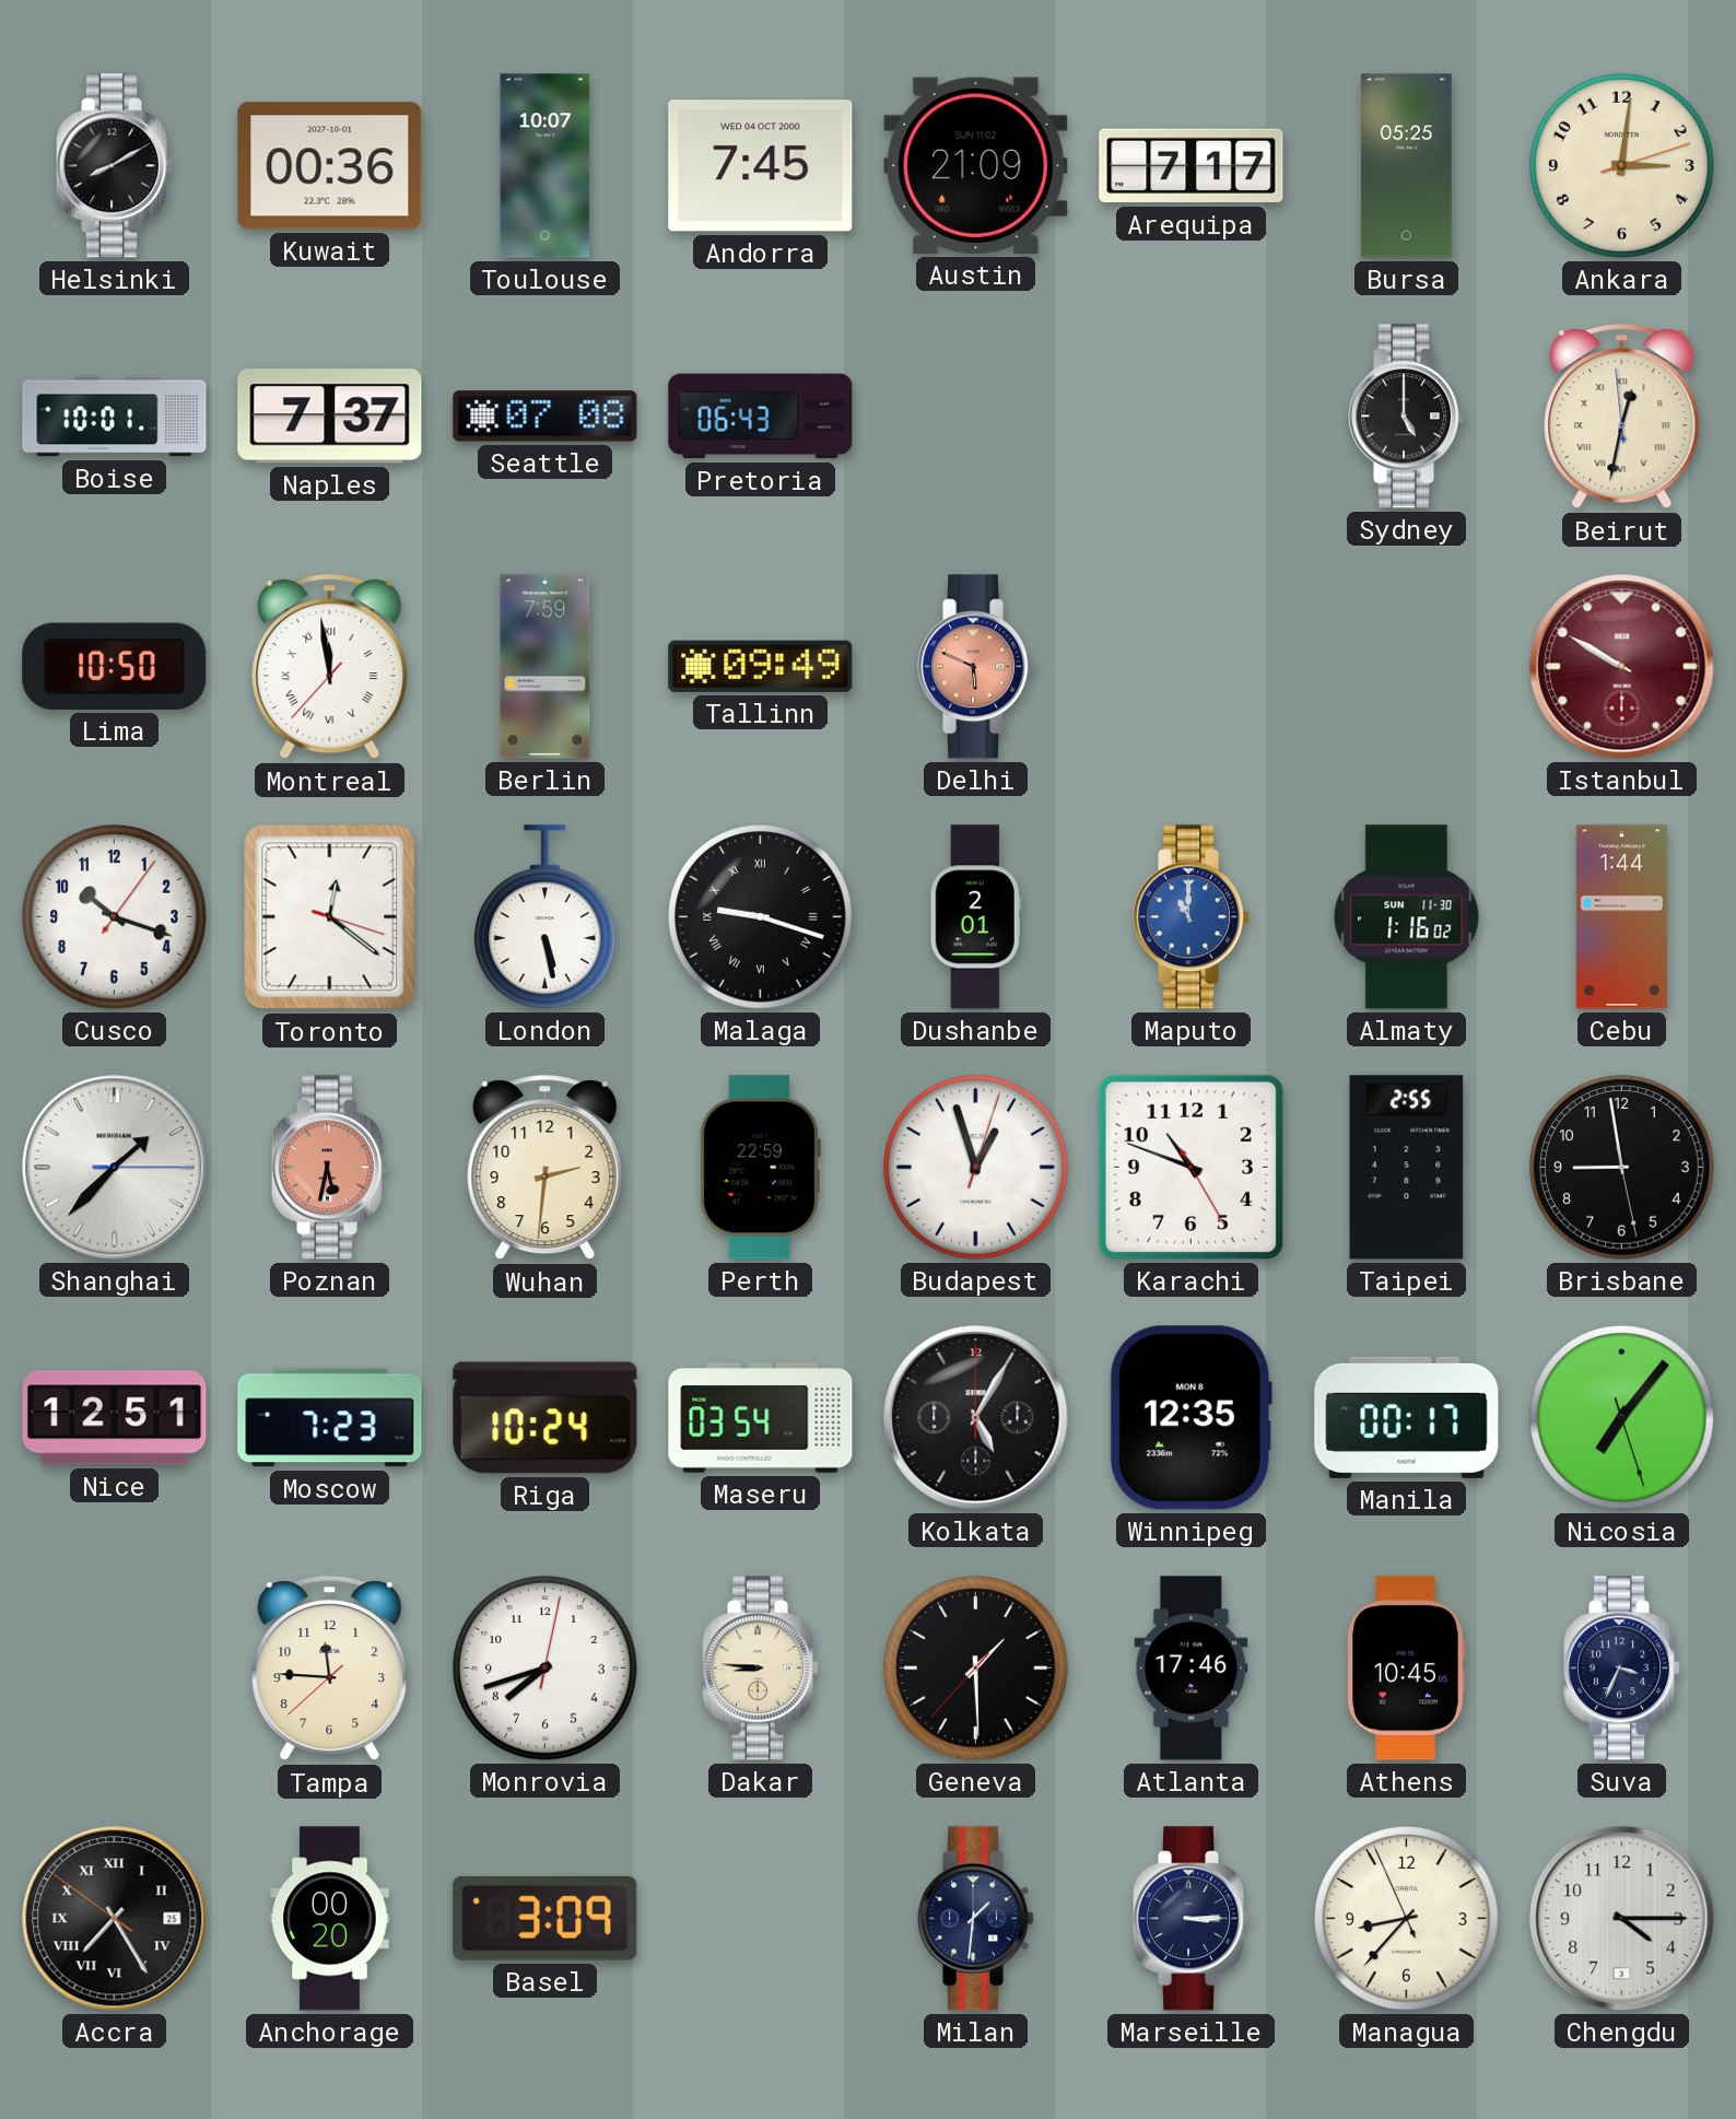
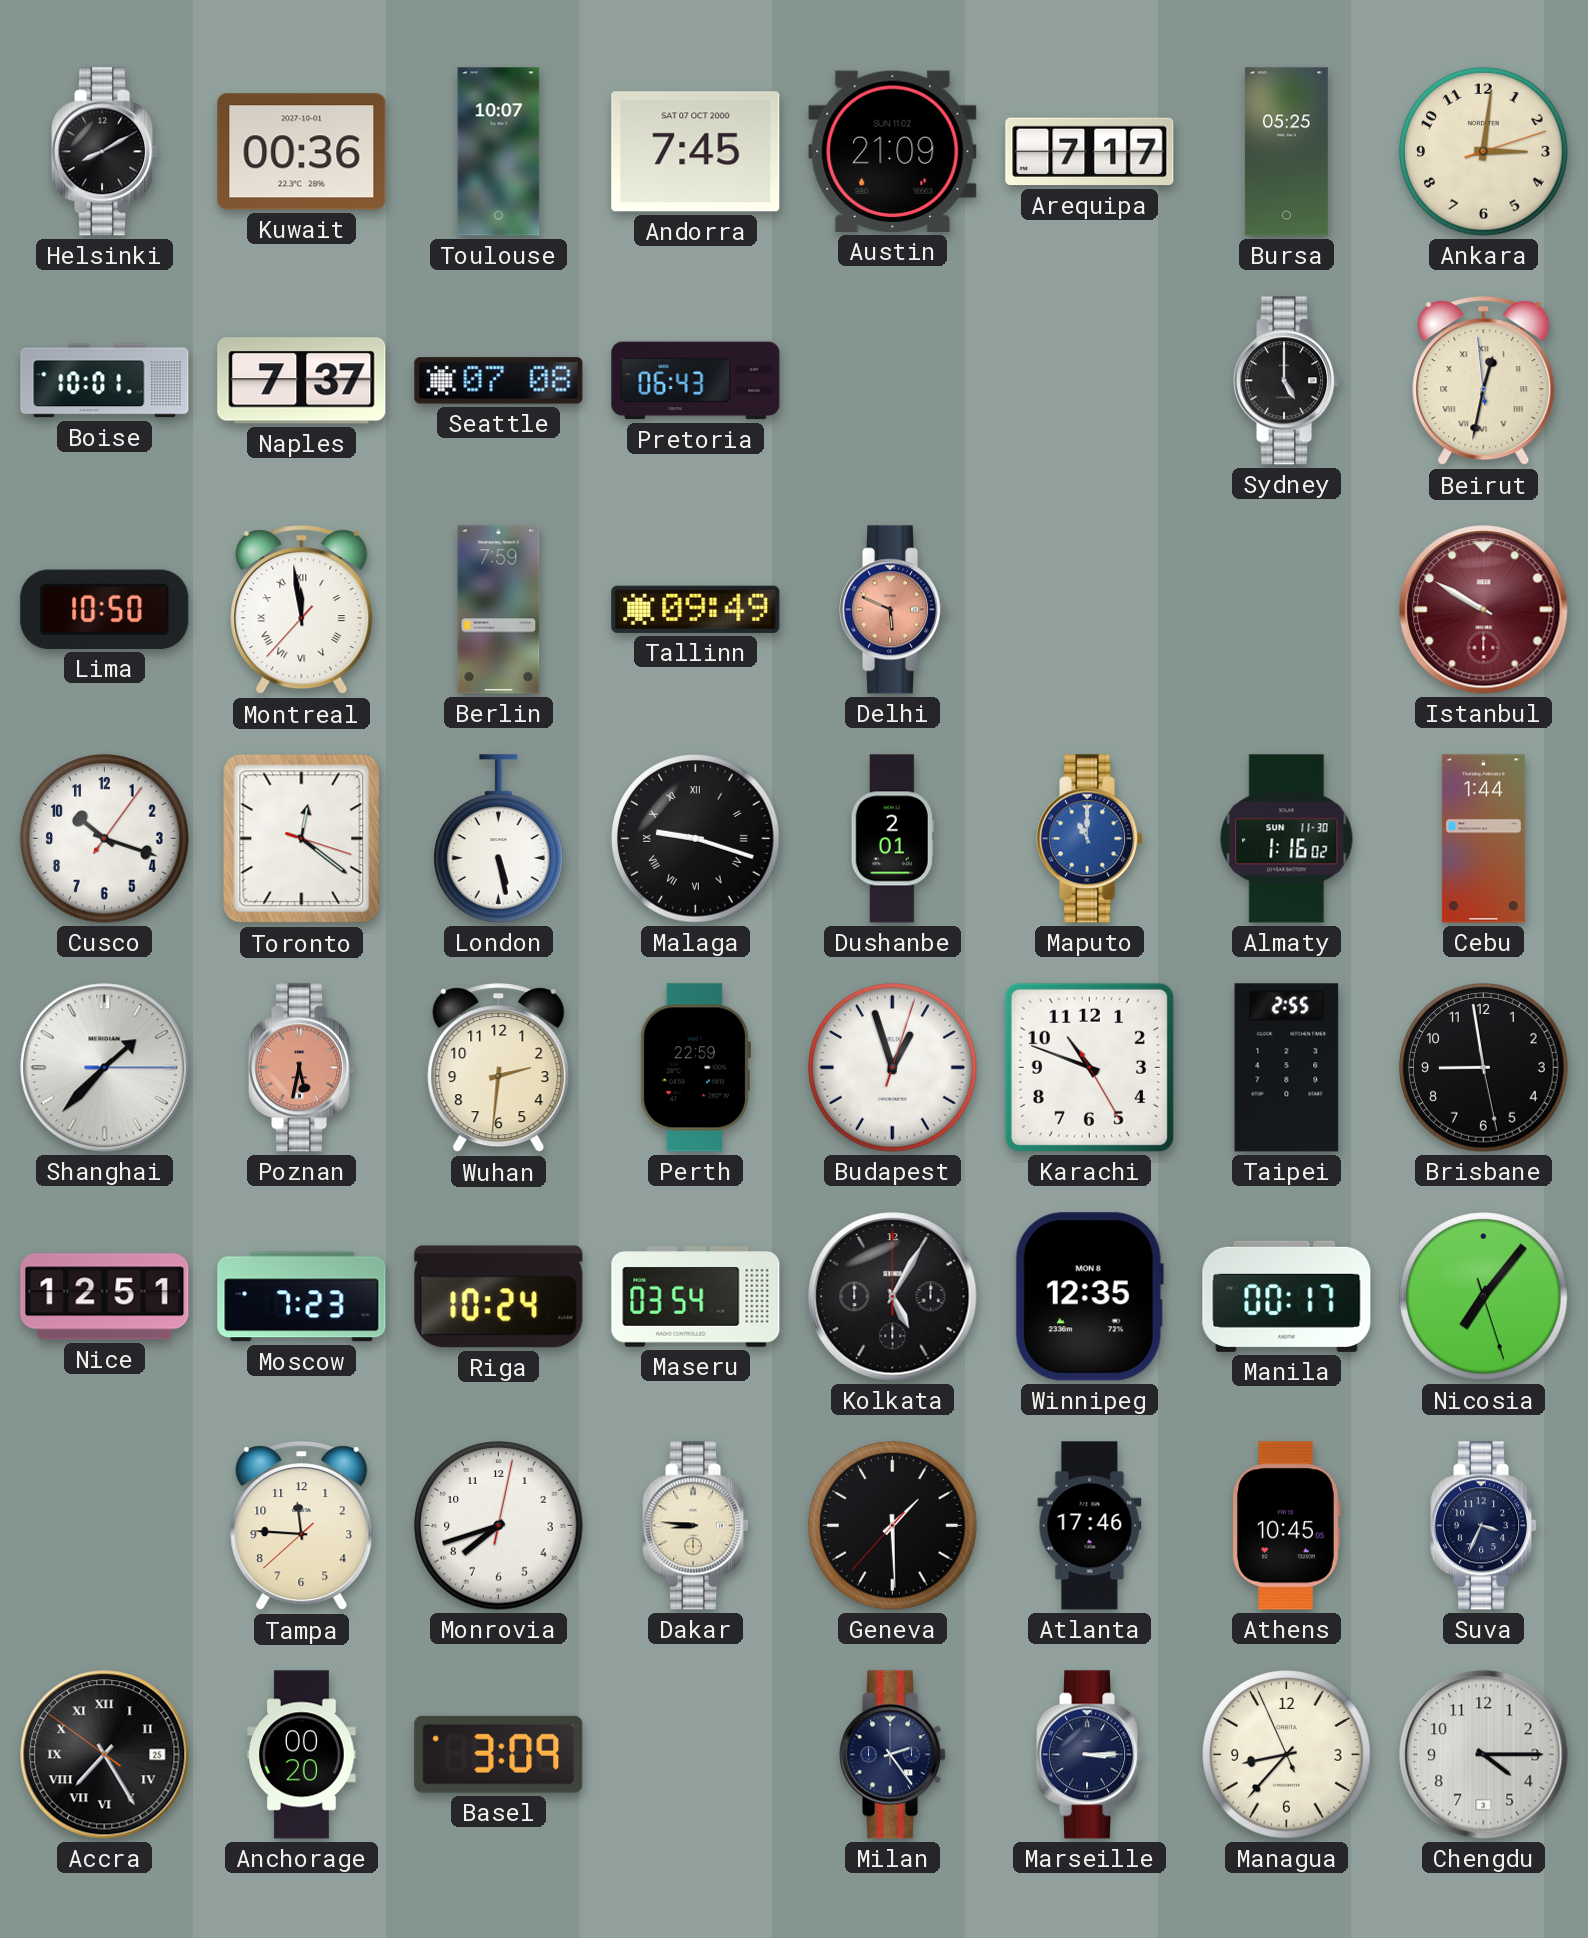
Andorra date: WED 04 OCT 2000 -> SAT 07 OCT 2000
Milan: 1:31 -> 2:24
